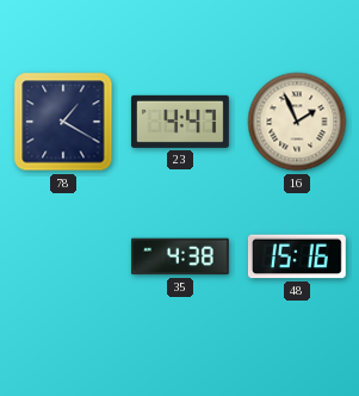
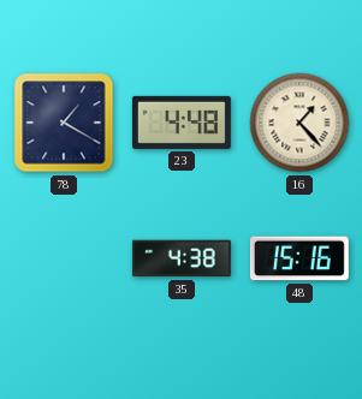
23: 4:47 -> 4:48
16: 1:56 -> 1:23
